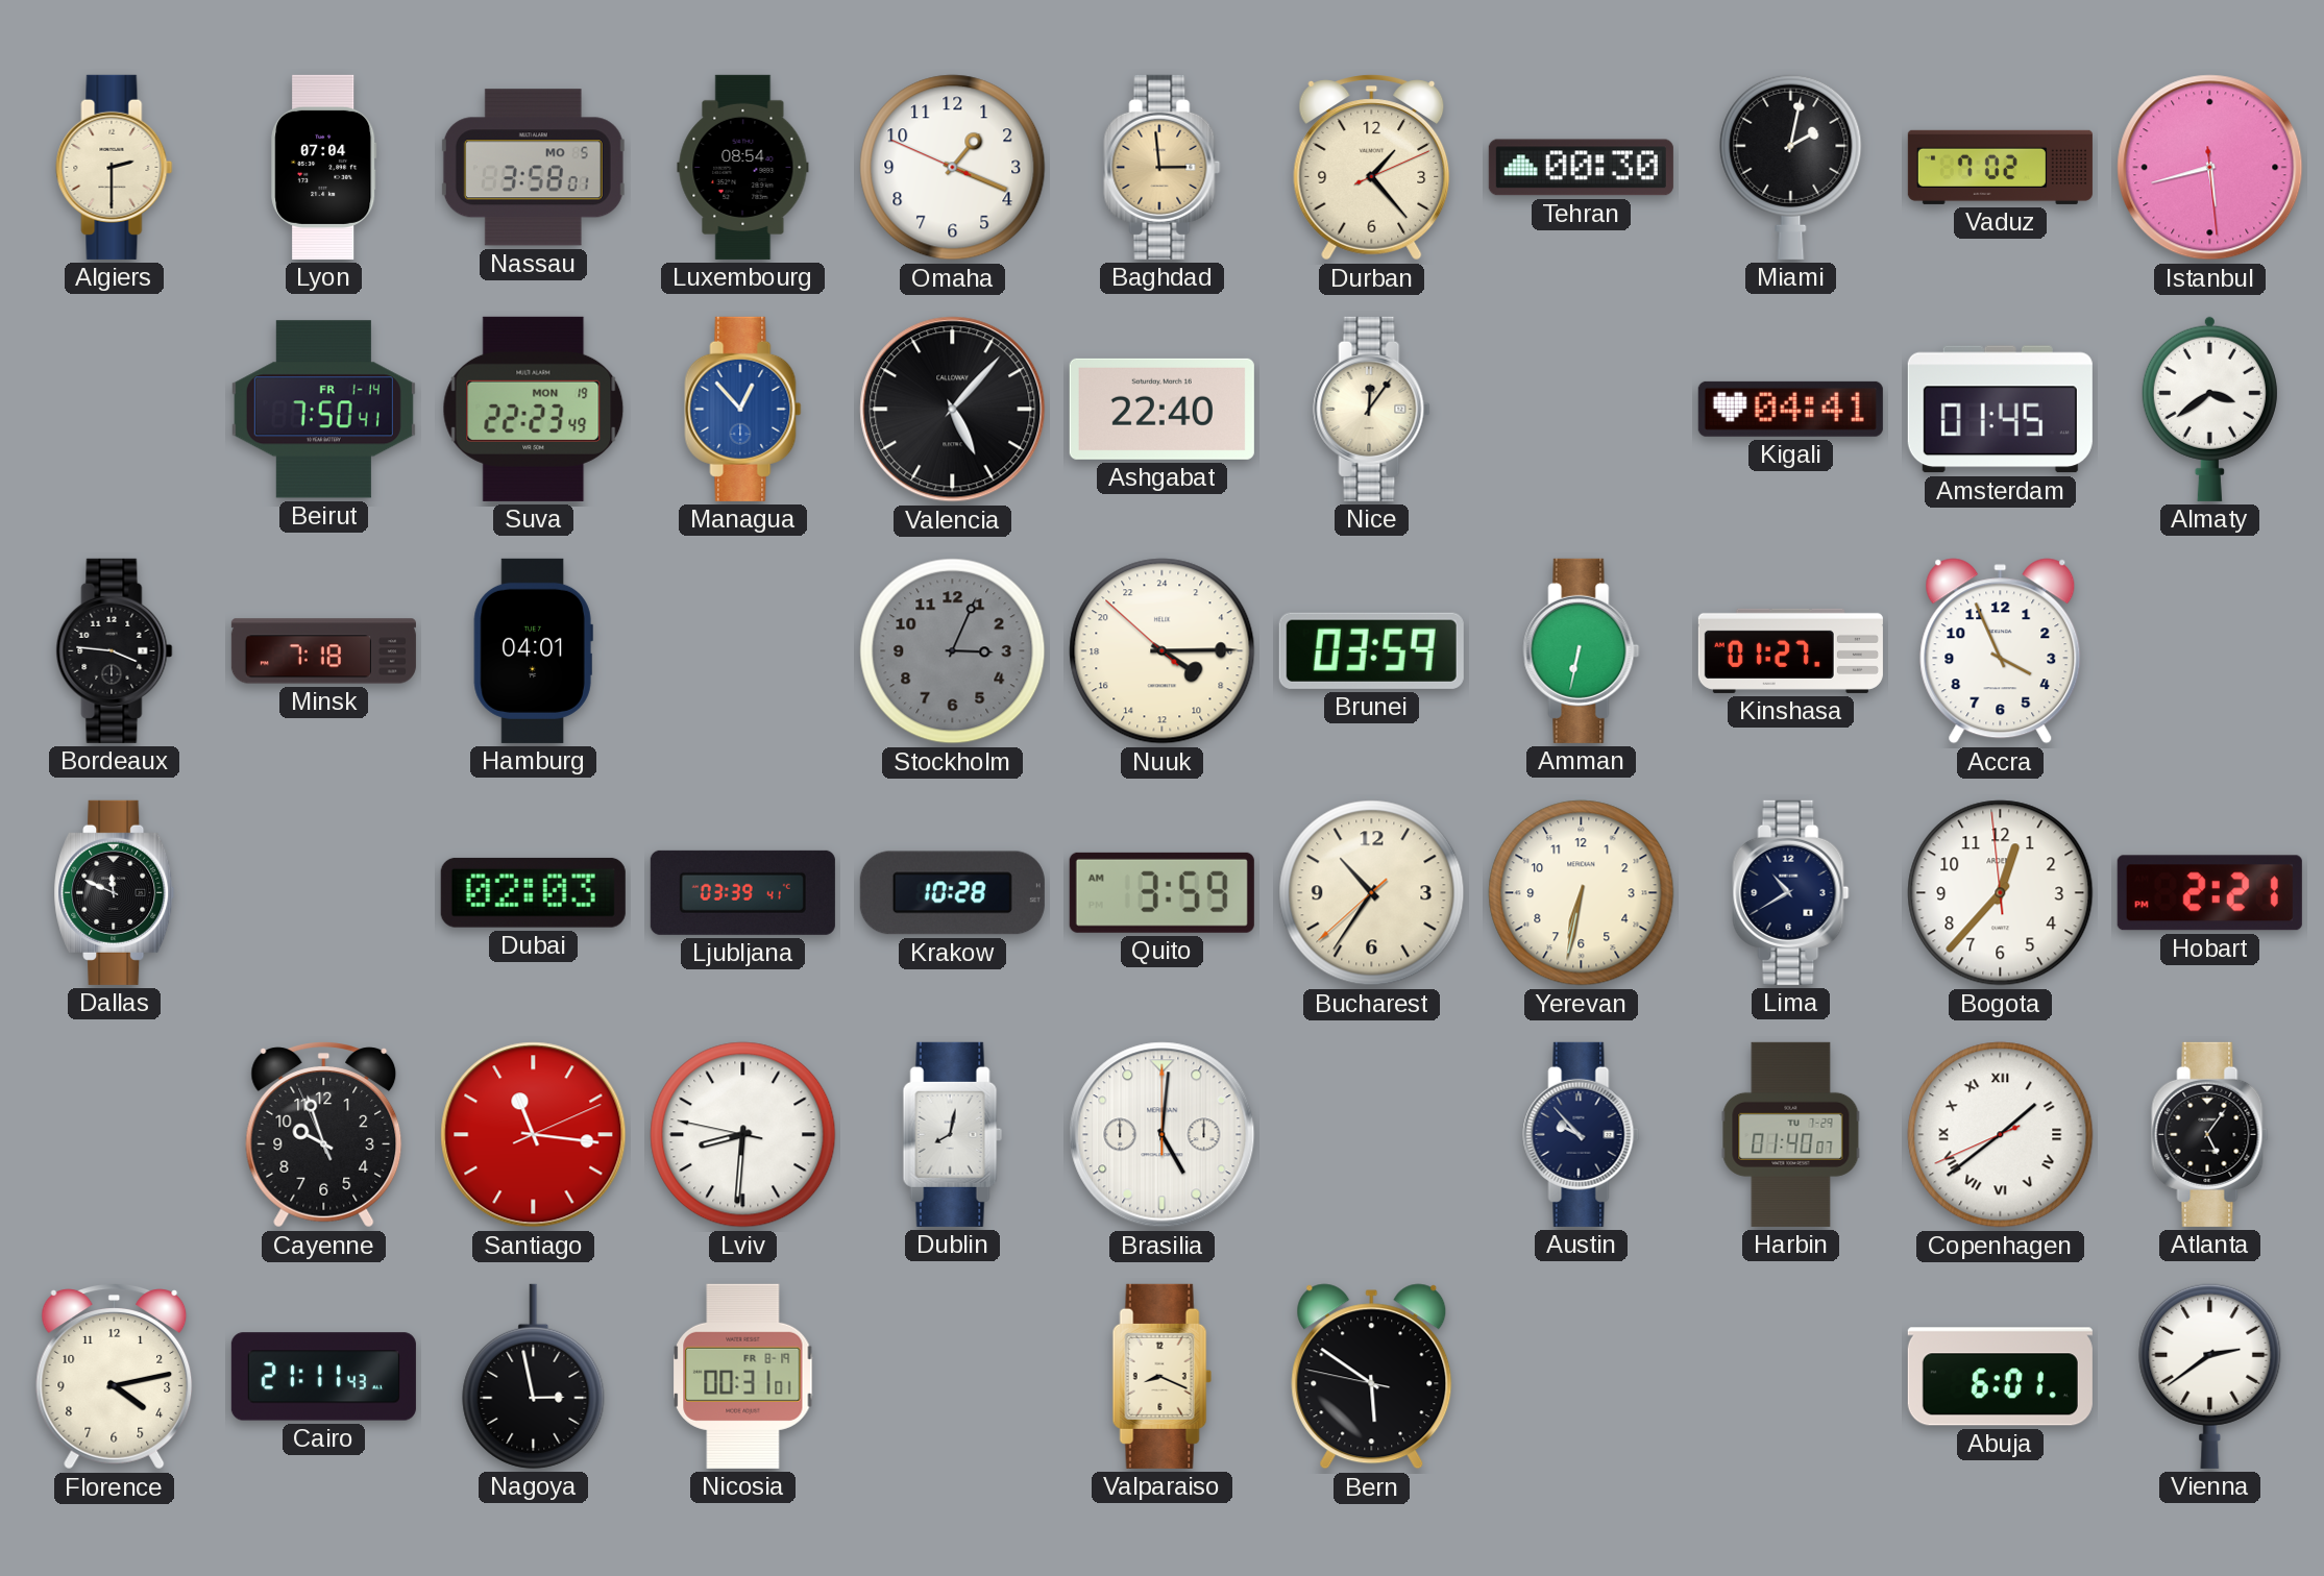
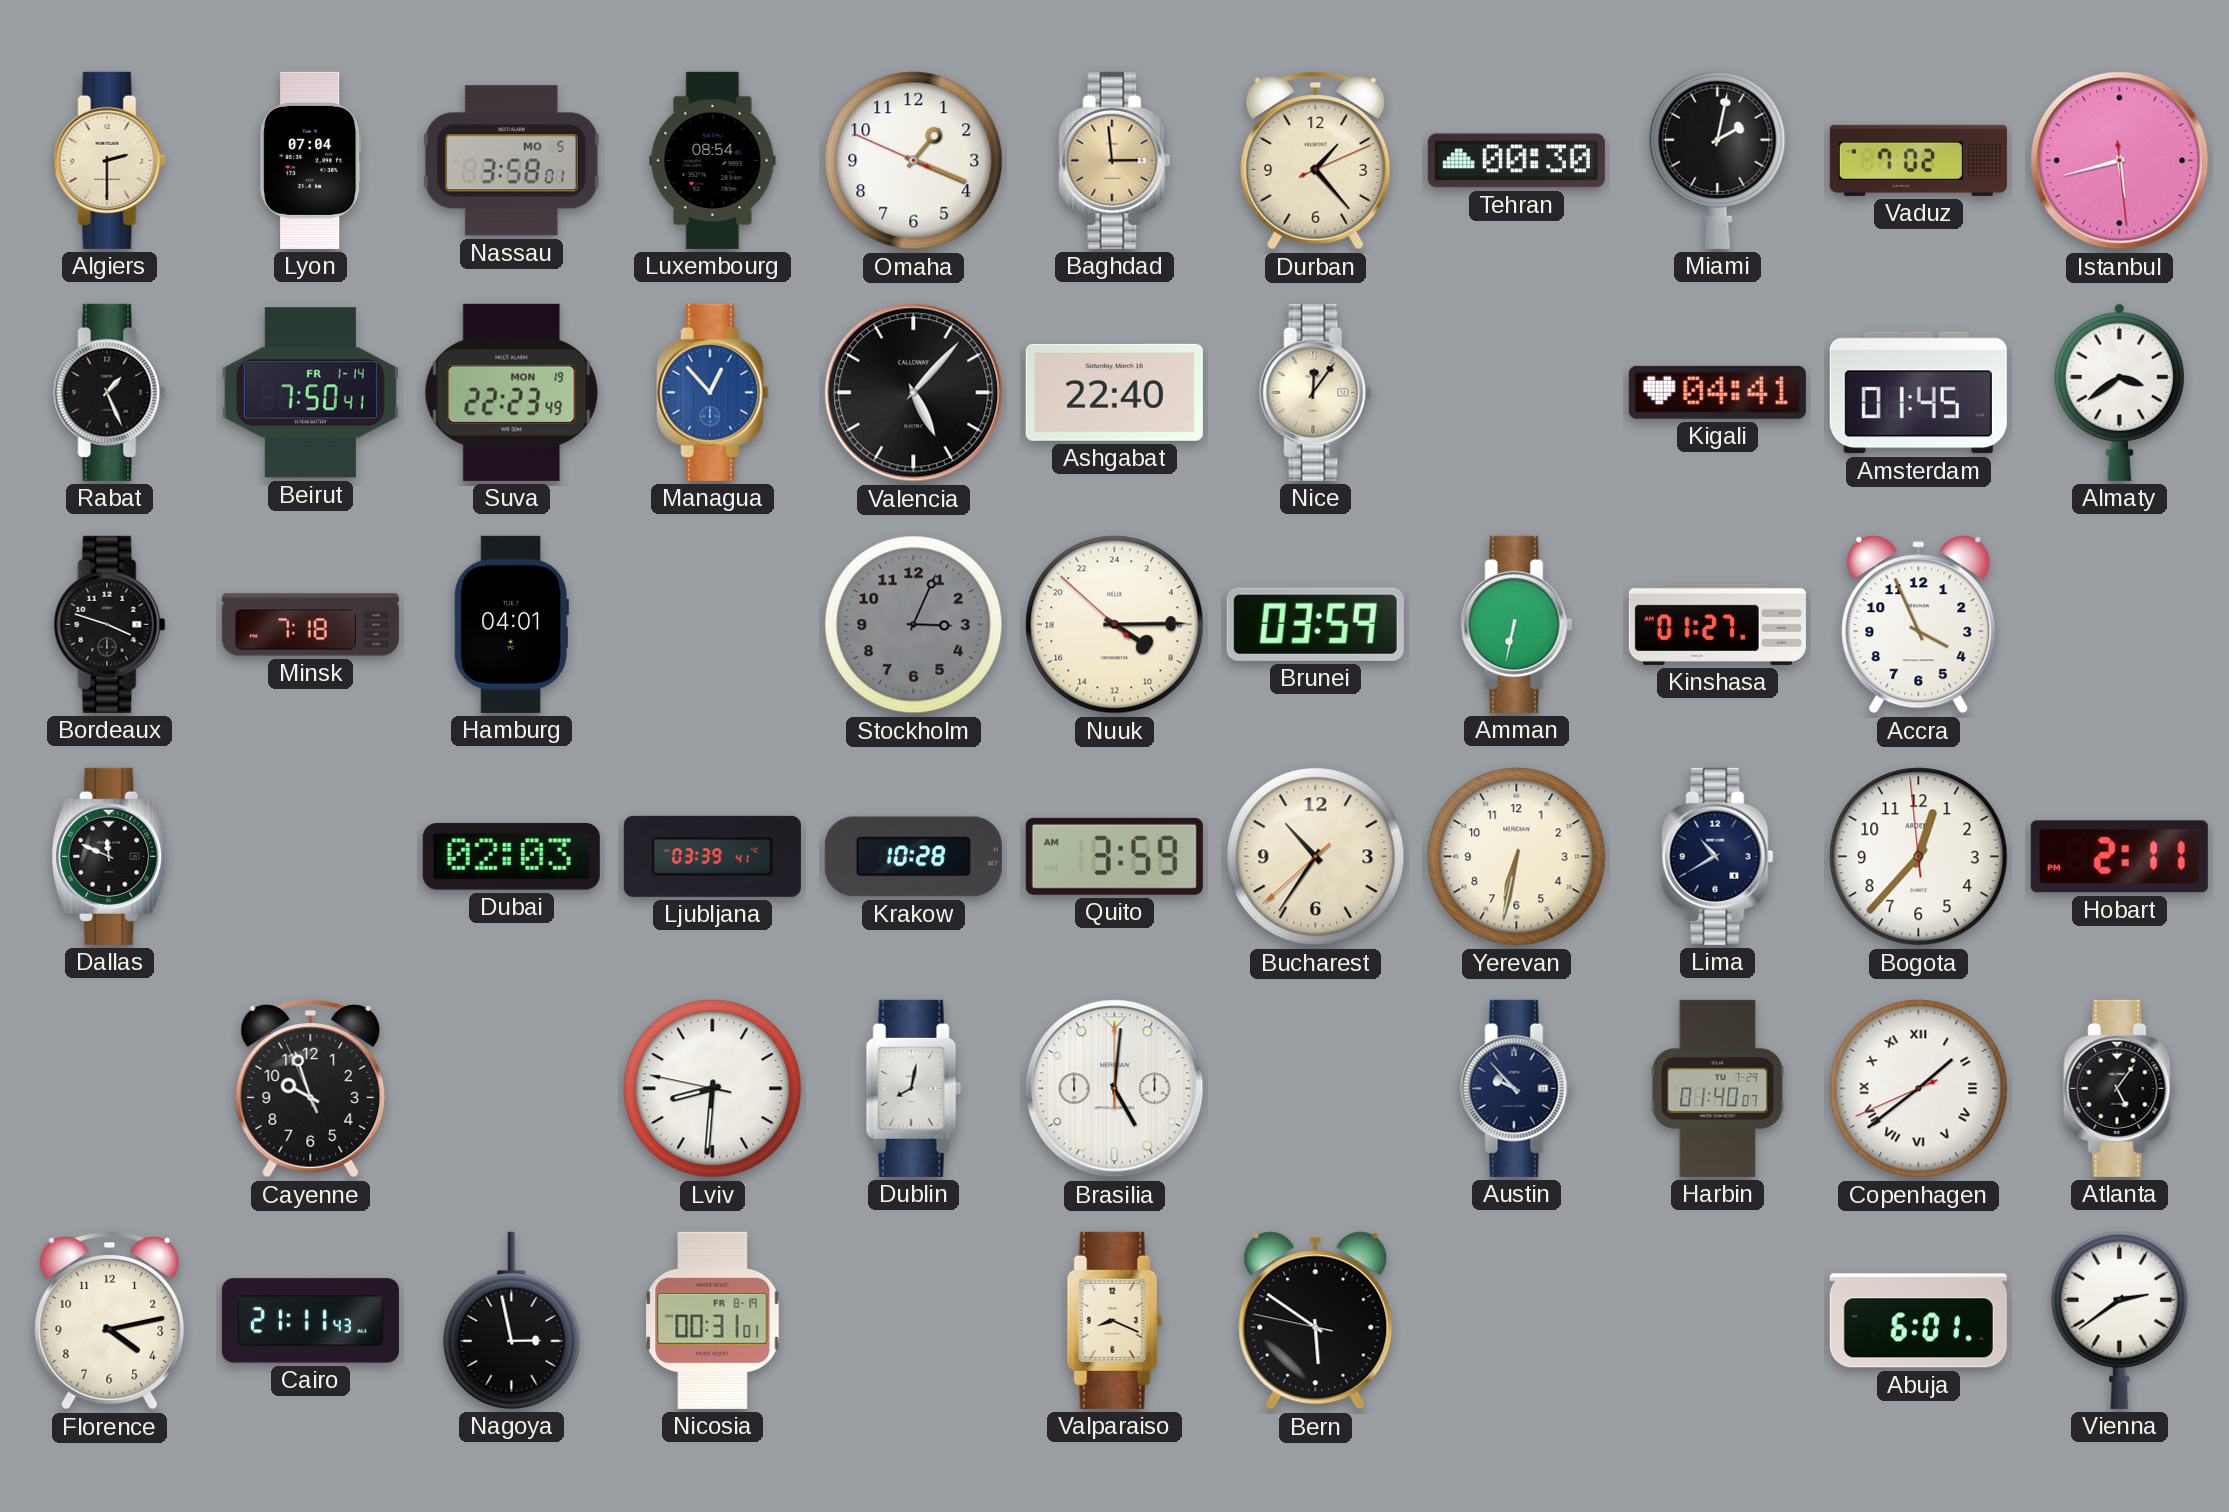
Rabat: none -> 1:26
Bordeaux: 3:46 -> 3:48
Hobart: 2:21 -> 2:11
Santiago: 11:16 -> none
